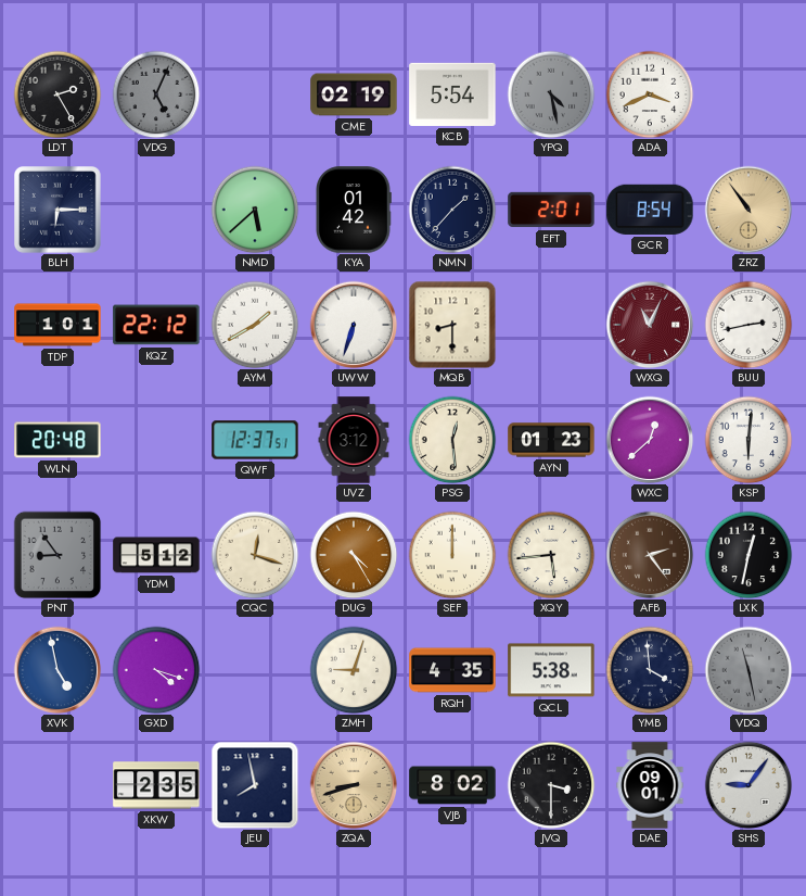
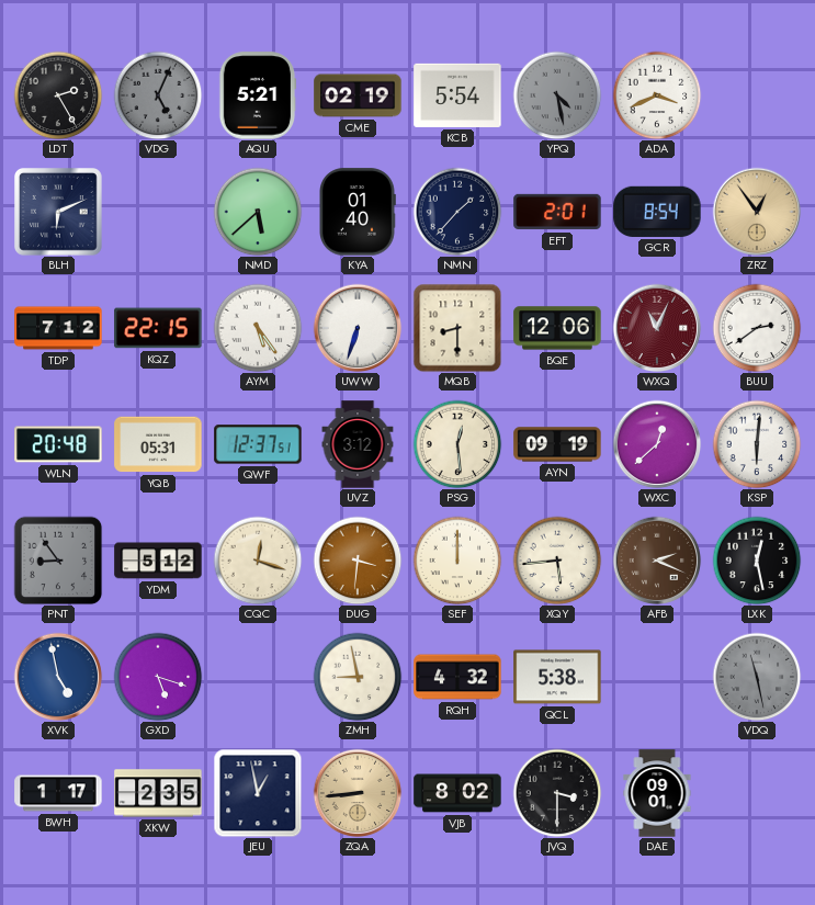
AQU: none -> 5:21
BLH: 6:15 -> 6:11
KYA: 01:42 -> 01:40
ZRZ: 10:54 -> 12:54
TDP: 1:01 -> 7:12
KQZ: 22:12 -> 22:15
AYM: 1:40 -> 5:24
BQE: none -> 12:06
BUU: 2:43 -> 2:39
YQB: none -> 05:31
AYN: 01:23 -> 09:19
DUG: 4:25 -> 3:31
AFB: 2:24 -> 2:19
LXK: 12:32 -> 12:28
GXD: 4:18 -> 5:18
ZMH: 9:03 -> 8:58
RQH: 4:35 -> 4:32
YMB: 3:59 -> none
BWH: none -> 1:17
JEU: 7:58 -> 12:58
ZQA: 8:42 -> 8:44
SHS: 9:06 -> none
